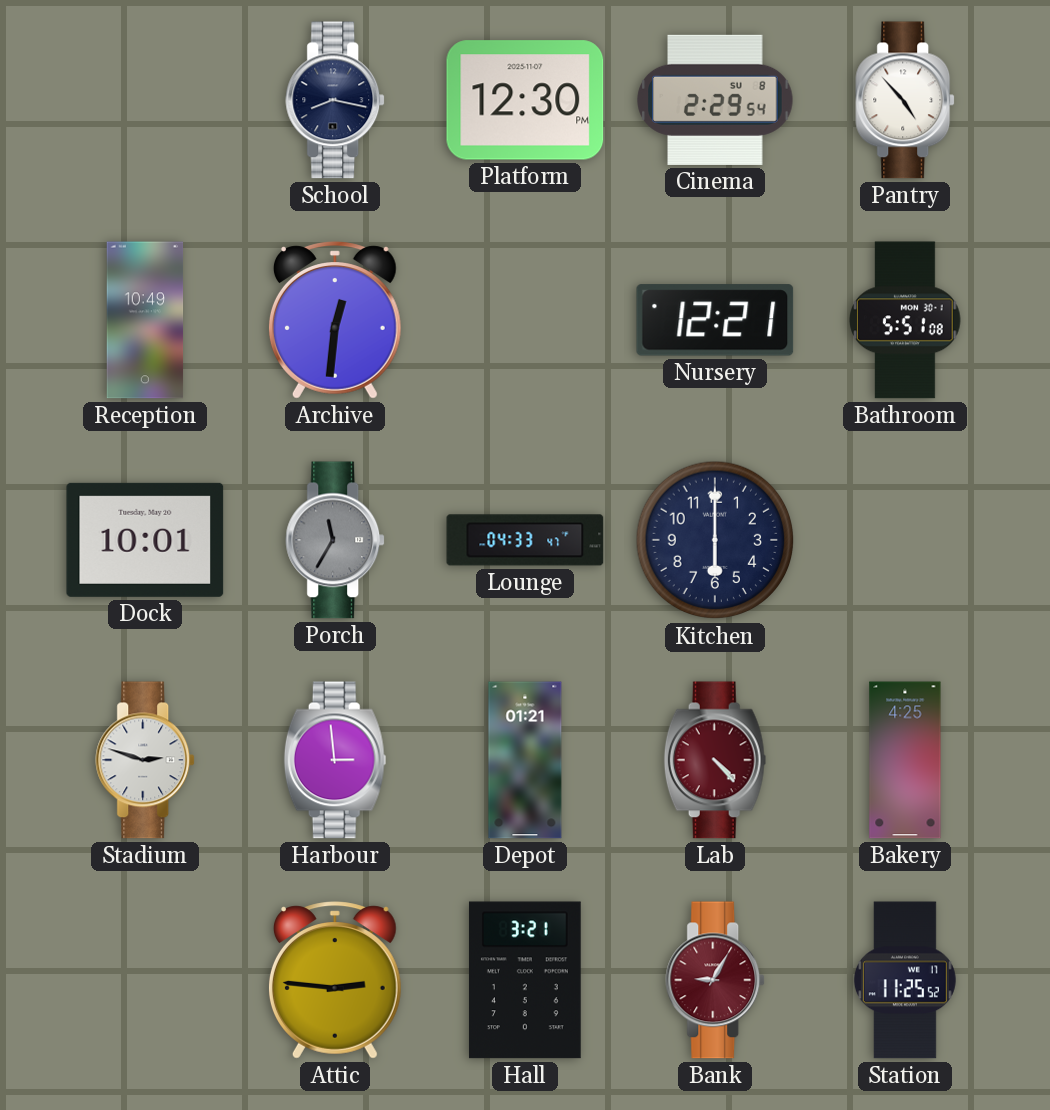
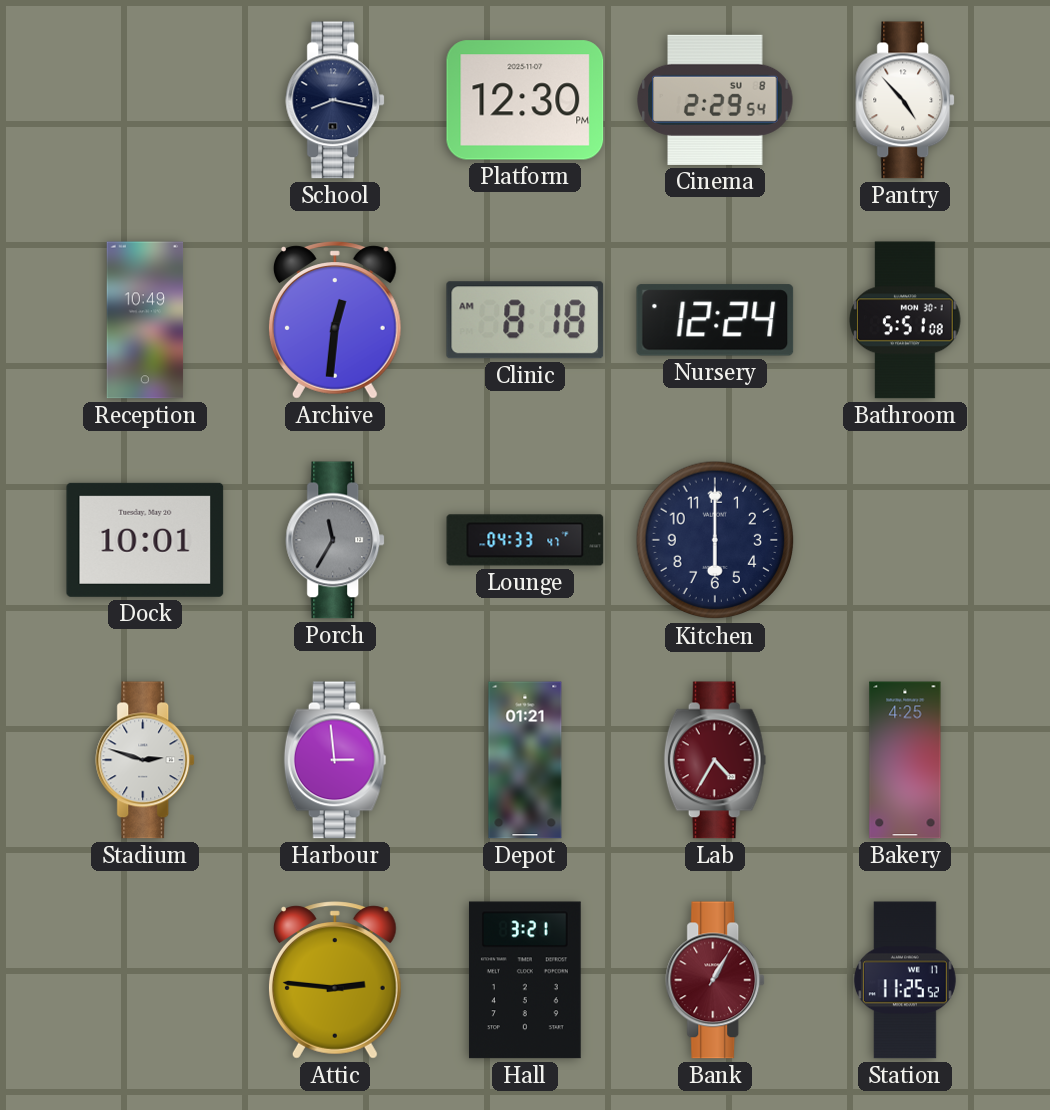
Clinic: none -> 8:18
Nursery: 12:21 -> 12:24
Lab: 4:23 -> 4:35
Bank: 9:05 -> 1:05
